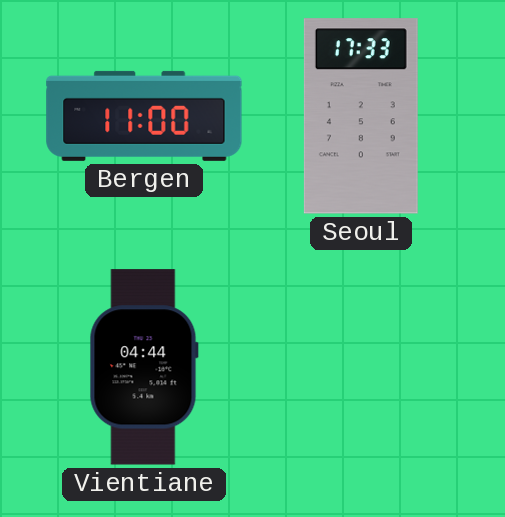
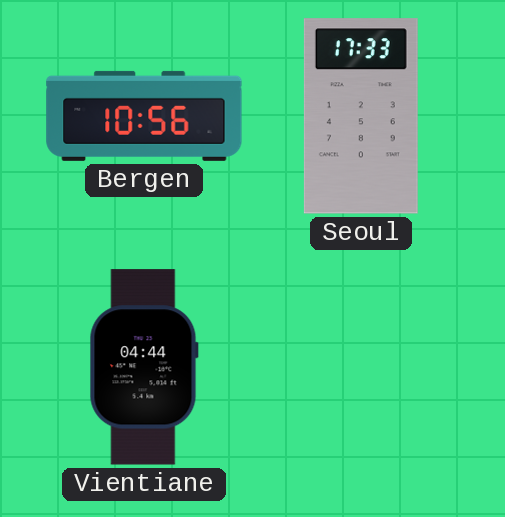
Bergen: 11:00 -> 10:56
